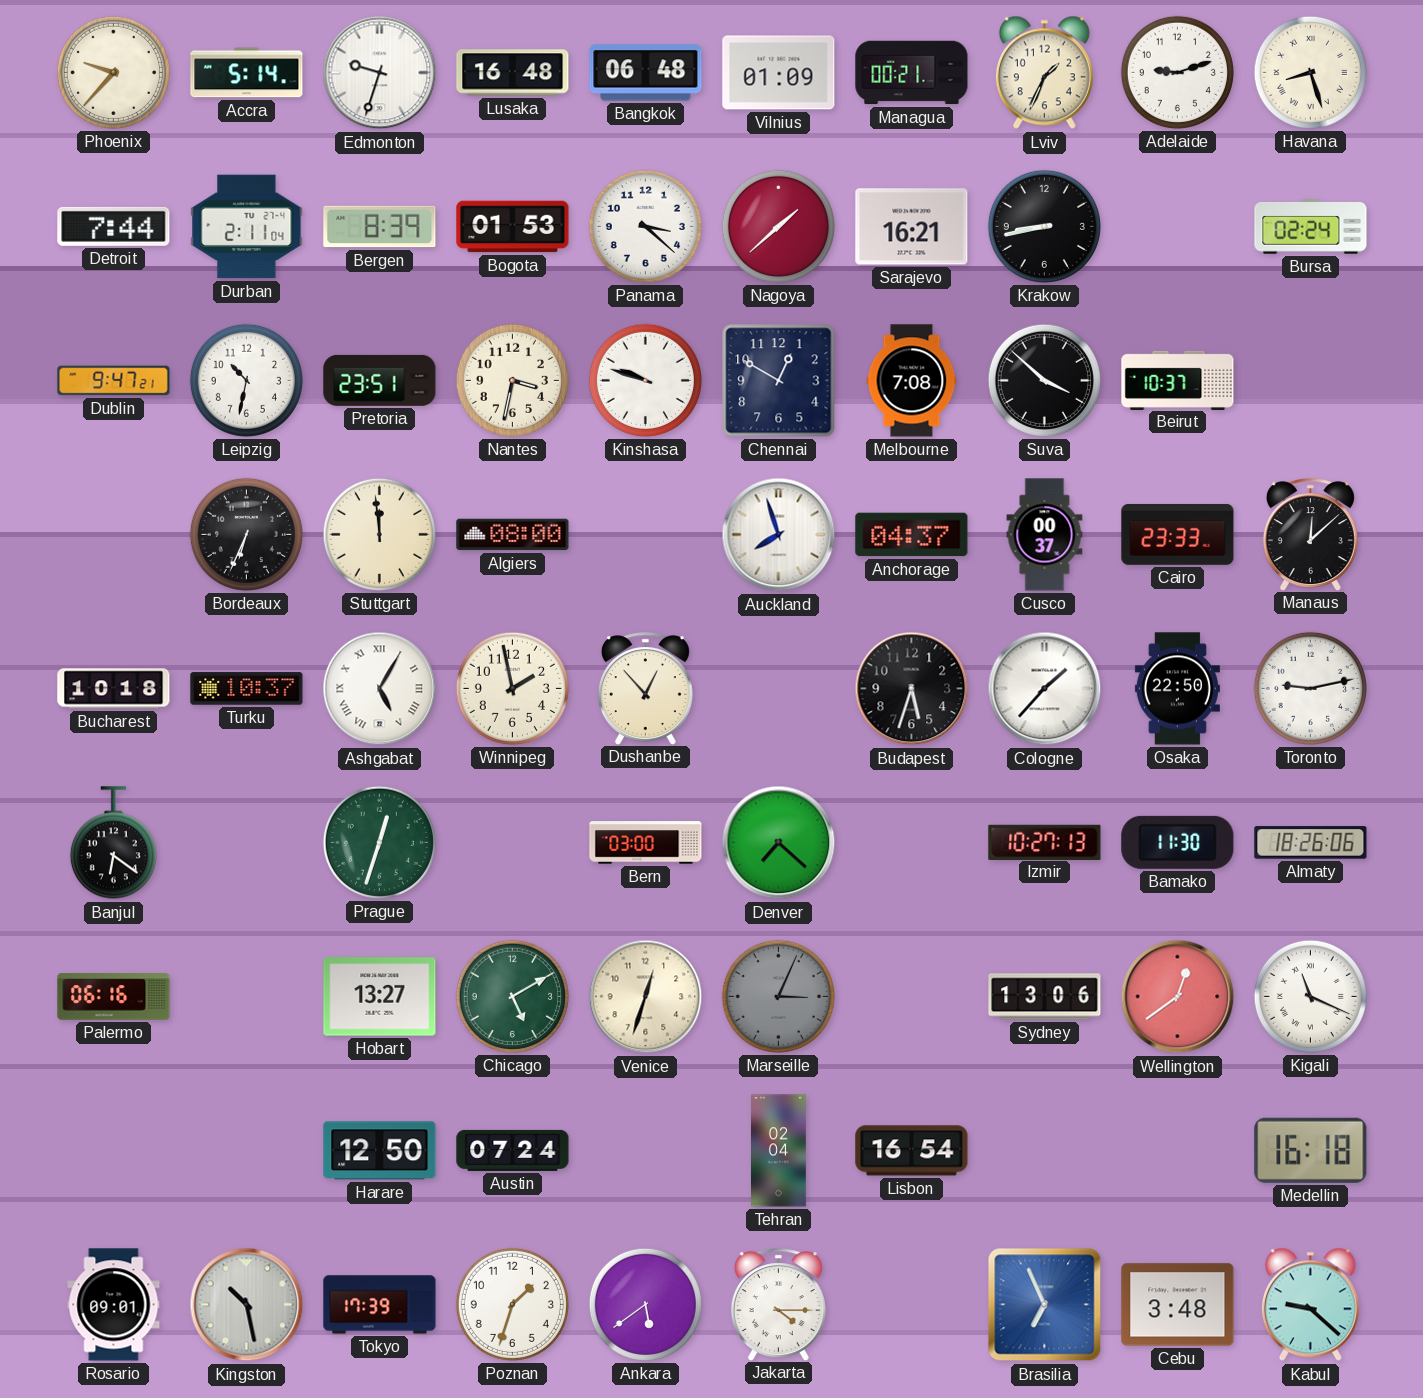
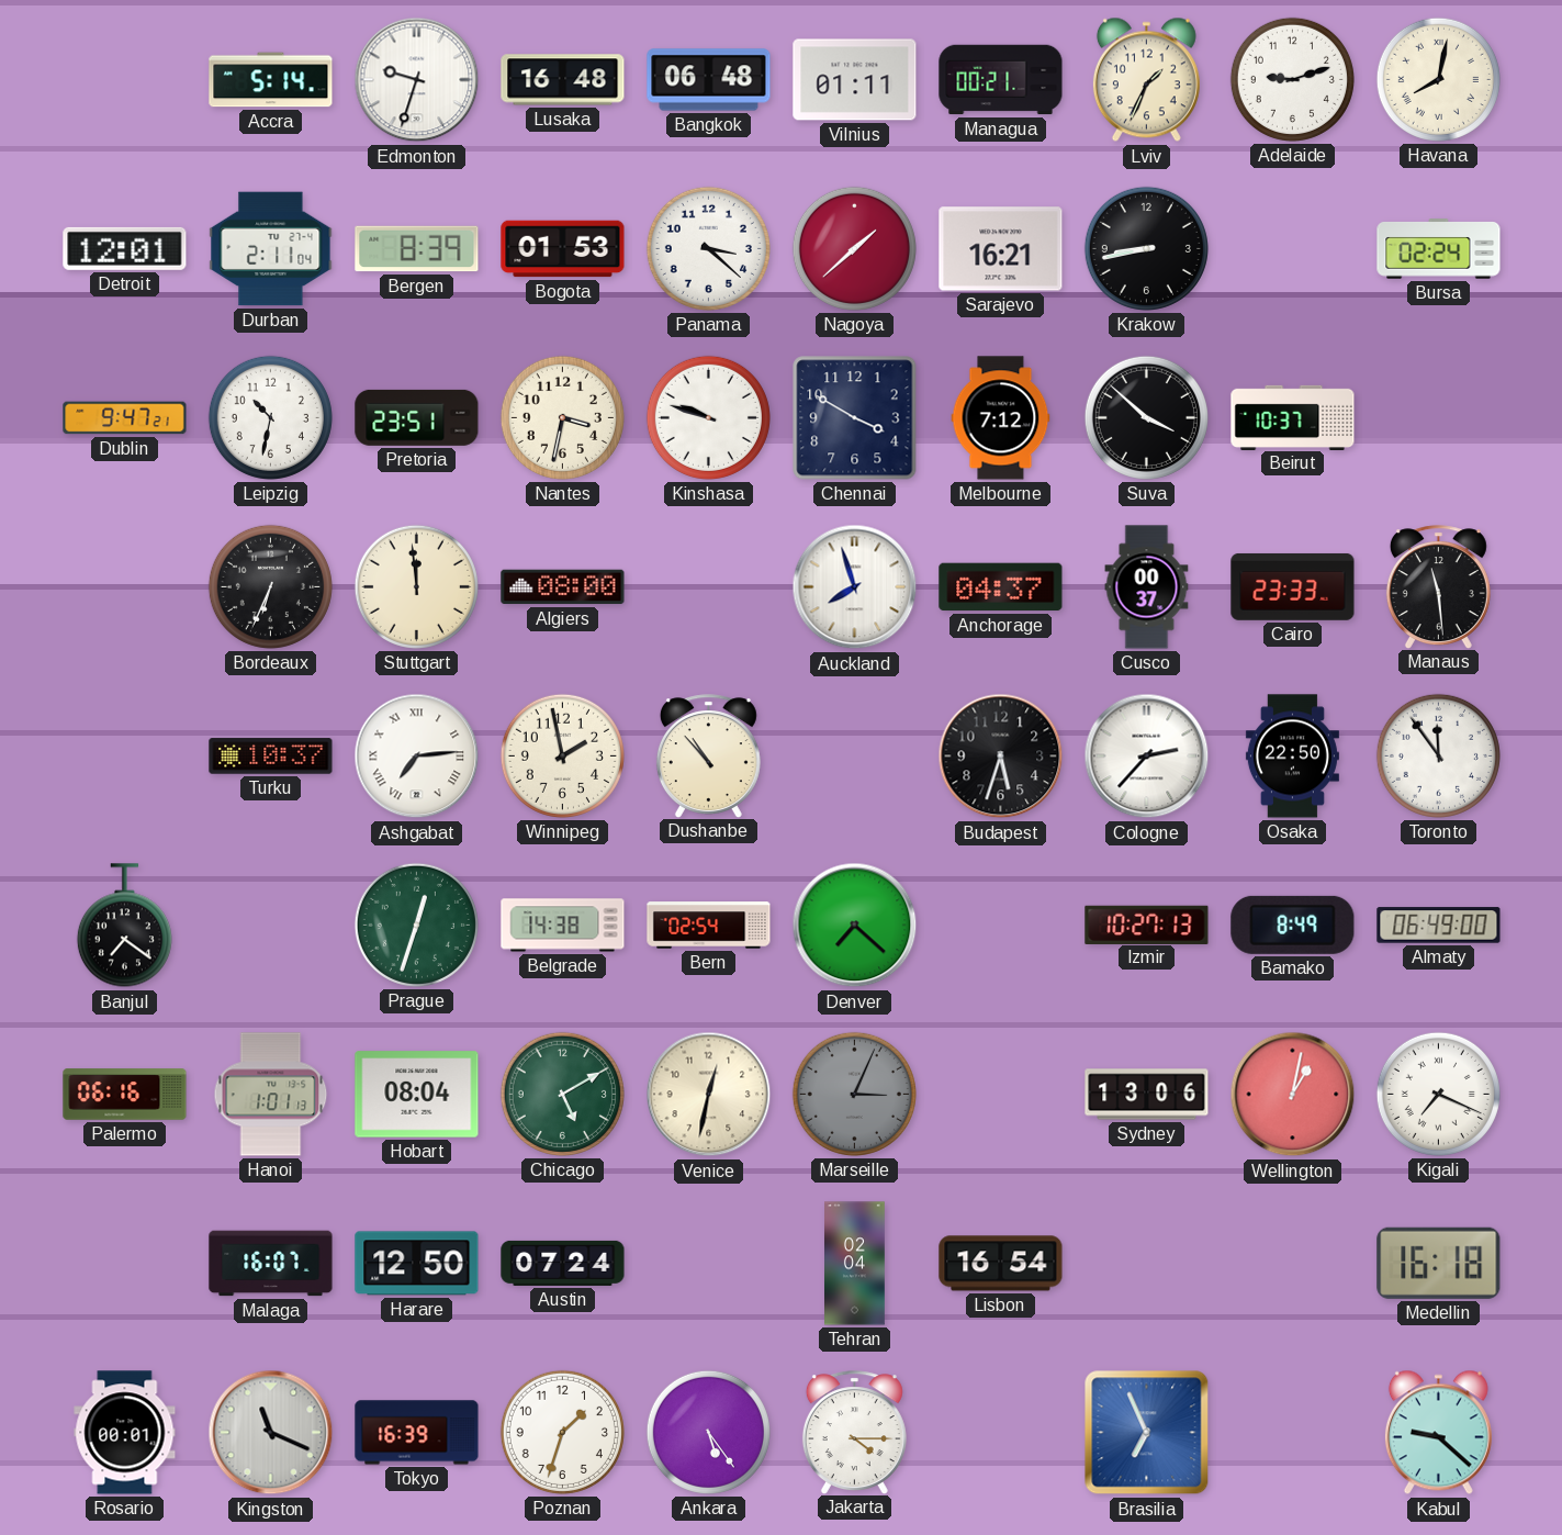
Phoenix: 9:37 -> none
Vilnius: 01:09 -> 01:11
Havana: 8:27 -> 8:02
Detroit: 7:44 -> 12:01
Chennai: 12:50 -> 3:50
Melbourne: 7:08 -> 7:12
Manaus: 12:08 -> 11:29
Bucharest: 10:18 -> none
Ashgabat: 5:05 -> 7:14
Dushanbe: 12:53 -> 10:53
Cologne: 1:37 -> 2:37
Toronto: 9:13 -> 11:54
Banjul: 6:21 -> 7:21
Belgrade: none -> 14:38
Bern: 03:00 -> 02:54
Bamako: 11:30 -> 8:49
Almaty: 18:26 -> 06:49
Hanoi: none -> 1:01
Hobart: 13:27 -> 08:04
Venice: 12:33 -> 12:32
Wellington: 12:39 -> 1:02
Kigali: 11:19 -> 7:19
Malaga: none -> 16:07
Rosario: 09:01 -> 00:01
Kingston: 10:28 -> 11:19
Tokyo: 17:39 -> 16:39
Ankara: 5:39 -> 5:24
Cebu: 3:48 -> none
